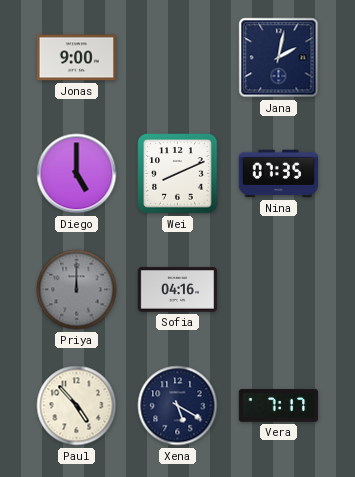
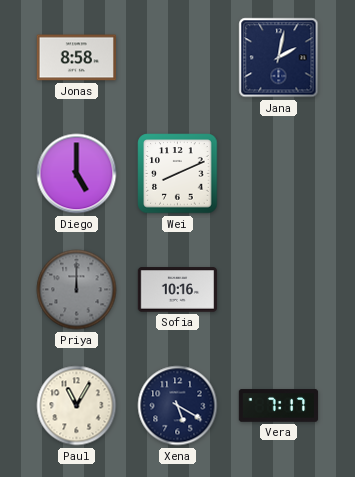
Jonas: 9:00 -> 8:58
Nina: 07:35 -> none
Sofia: 04:16 -> 10:16
Paul: 4:53 -> 11:05
